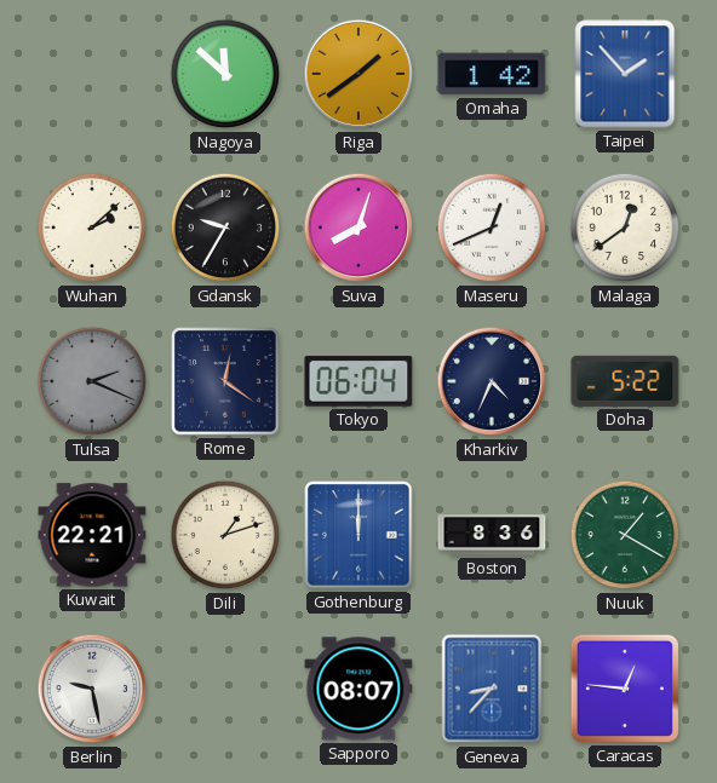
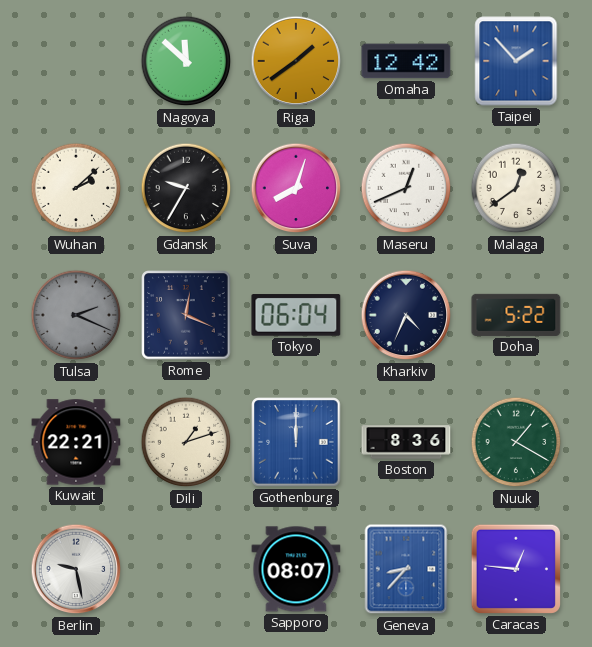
Omaha: 1:42 -> 12:42
Rome: 12:21 -> 12:19
